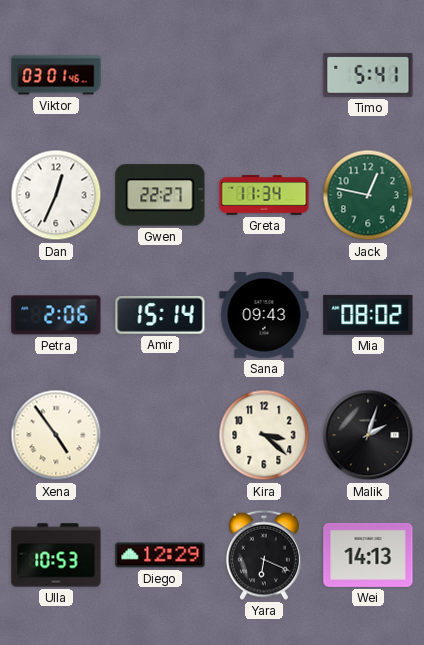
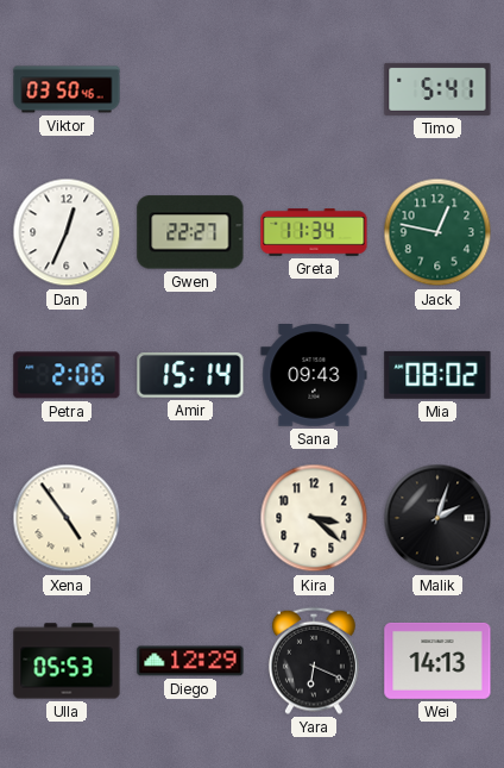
Viktor: 03:01 -> 03:50
Ulla: 10:53 -> 05:53
